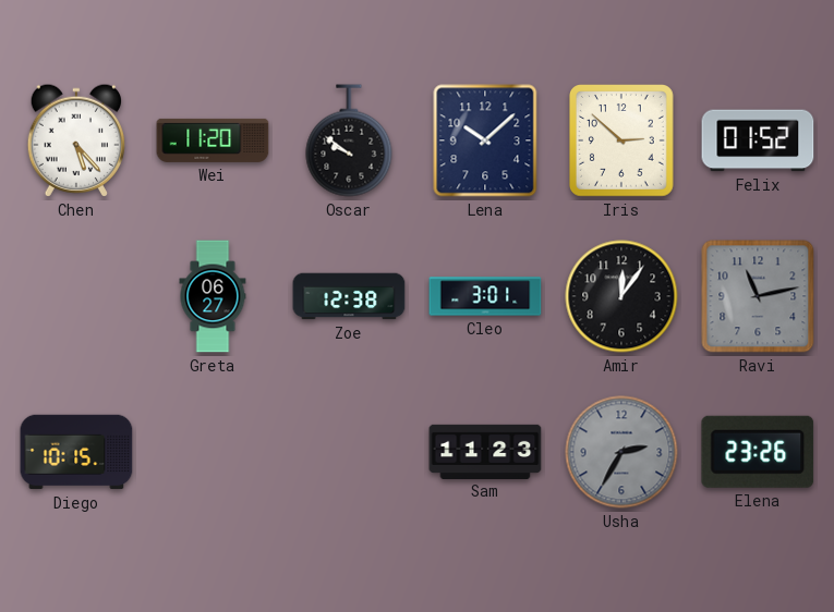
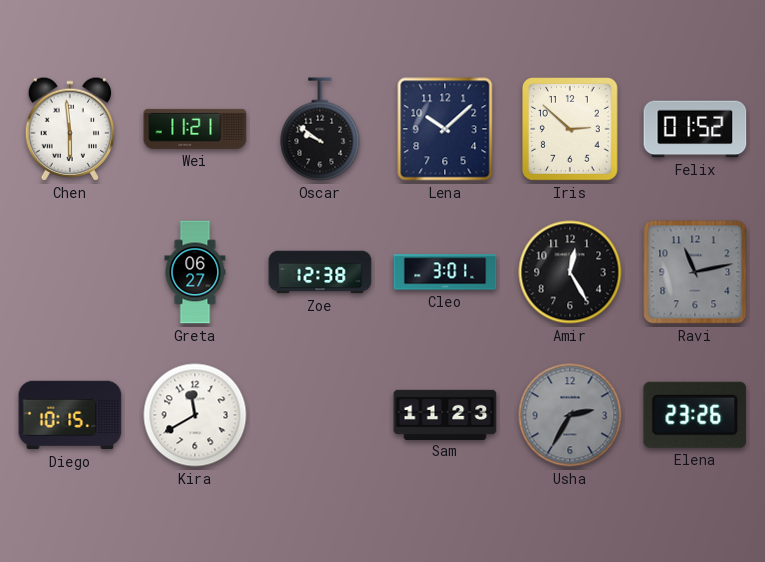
Chen: 5:23 -> 5:59
Wei: 11:20 -> 11:21
Amir: 12:06 -> 12:25
Kira: none -> 11:40
